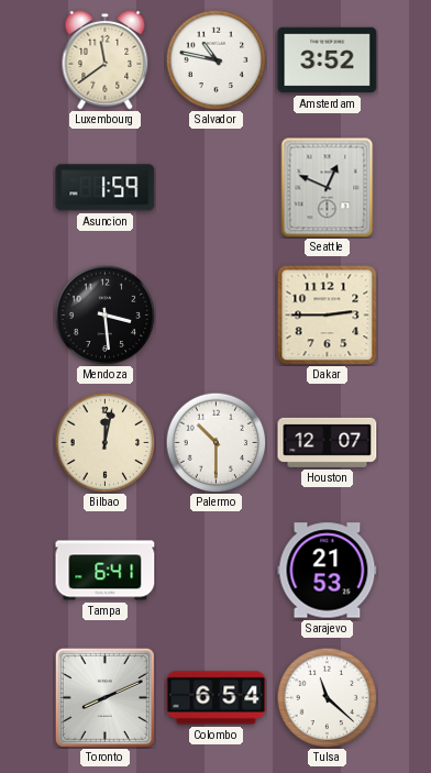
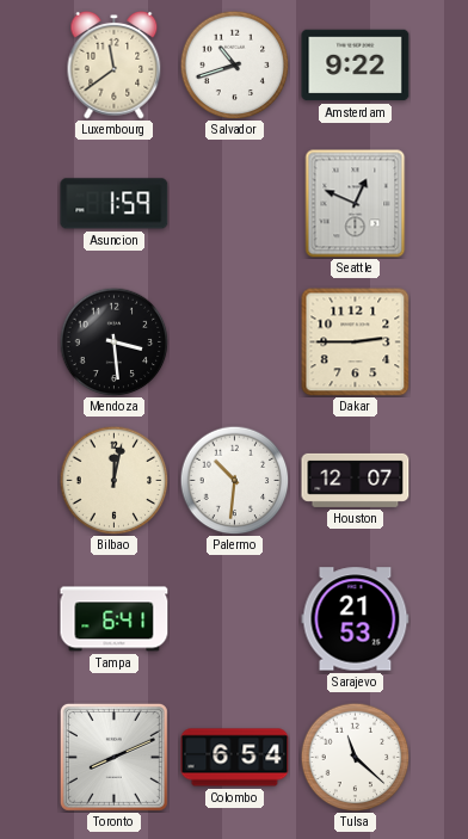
Salvador: 10:47 -> 10:42
Amsterdam: 3:52 -> 9:22
Palermo: 10:30 -> 10:31
